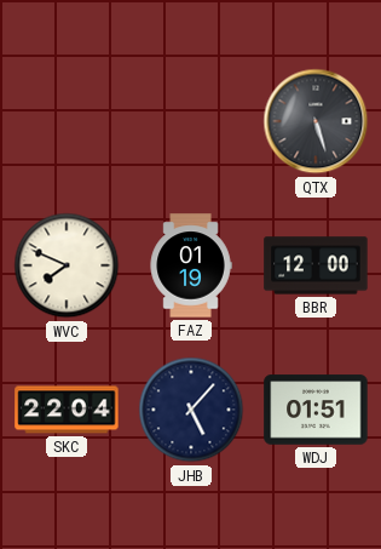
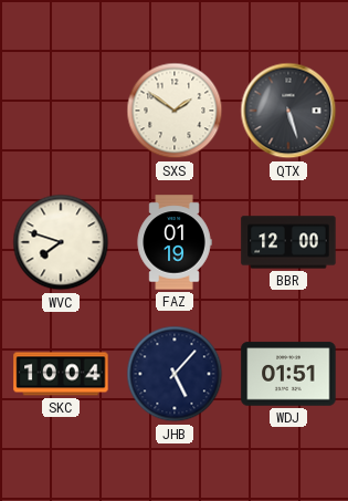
SXS: none -> 1:51
WVC: 7:49 -> 7:48
SKC: 22:04 -> 10:04
